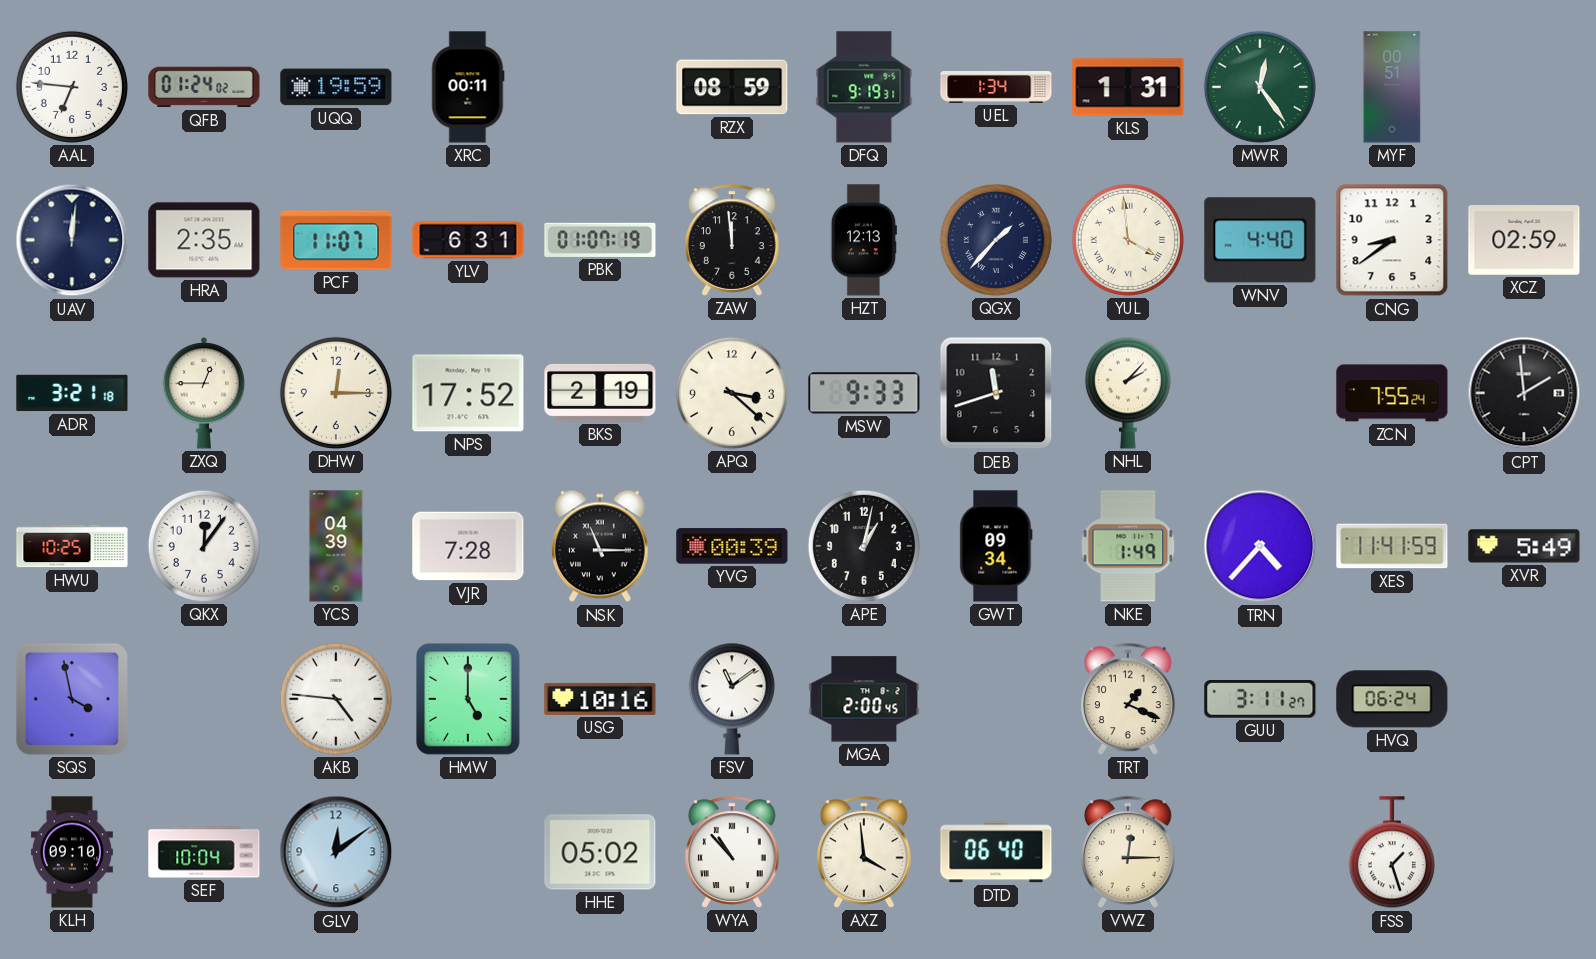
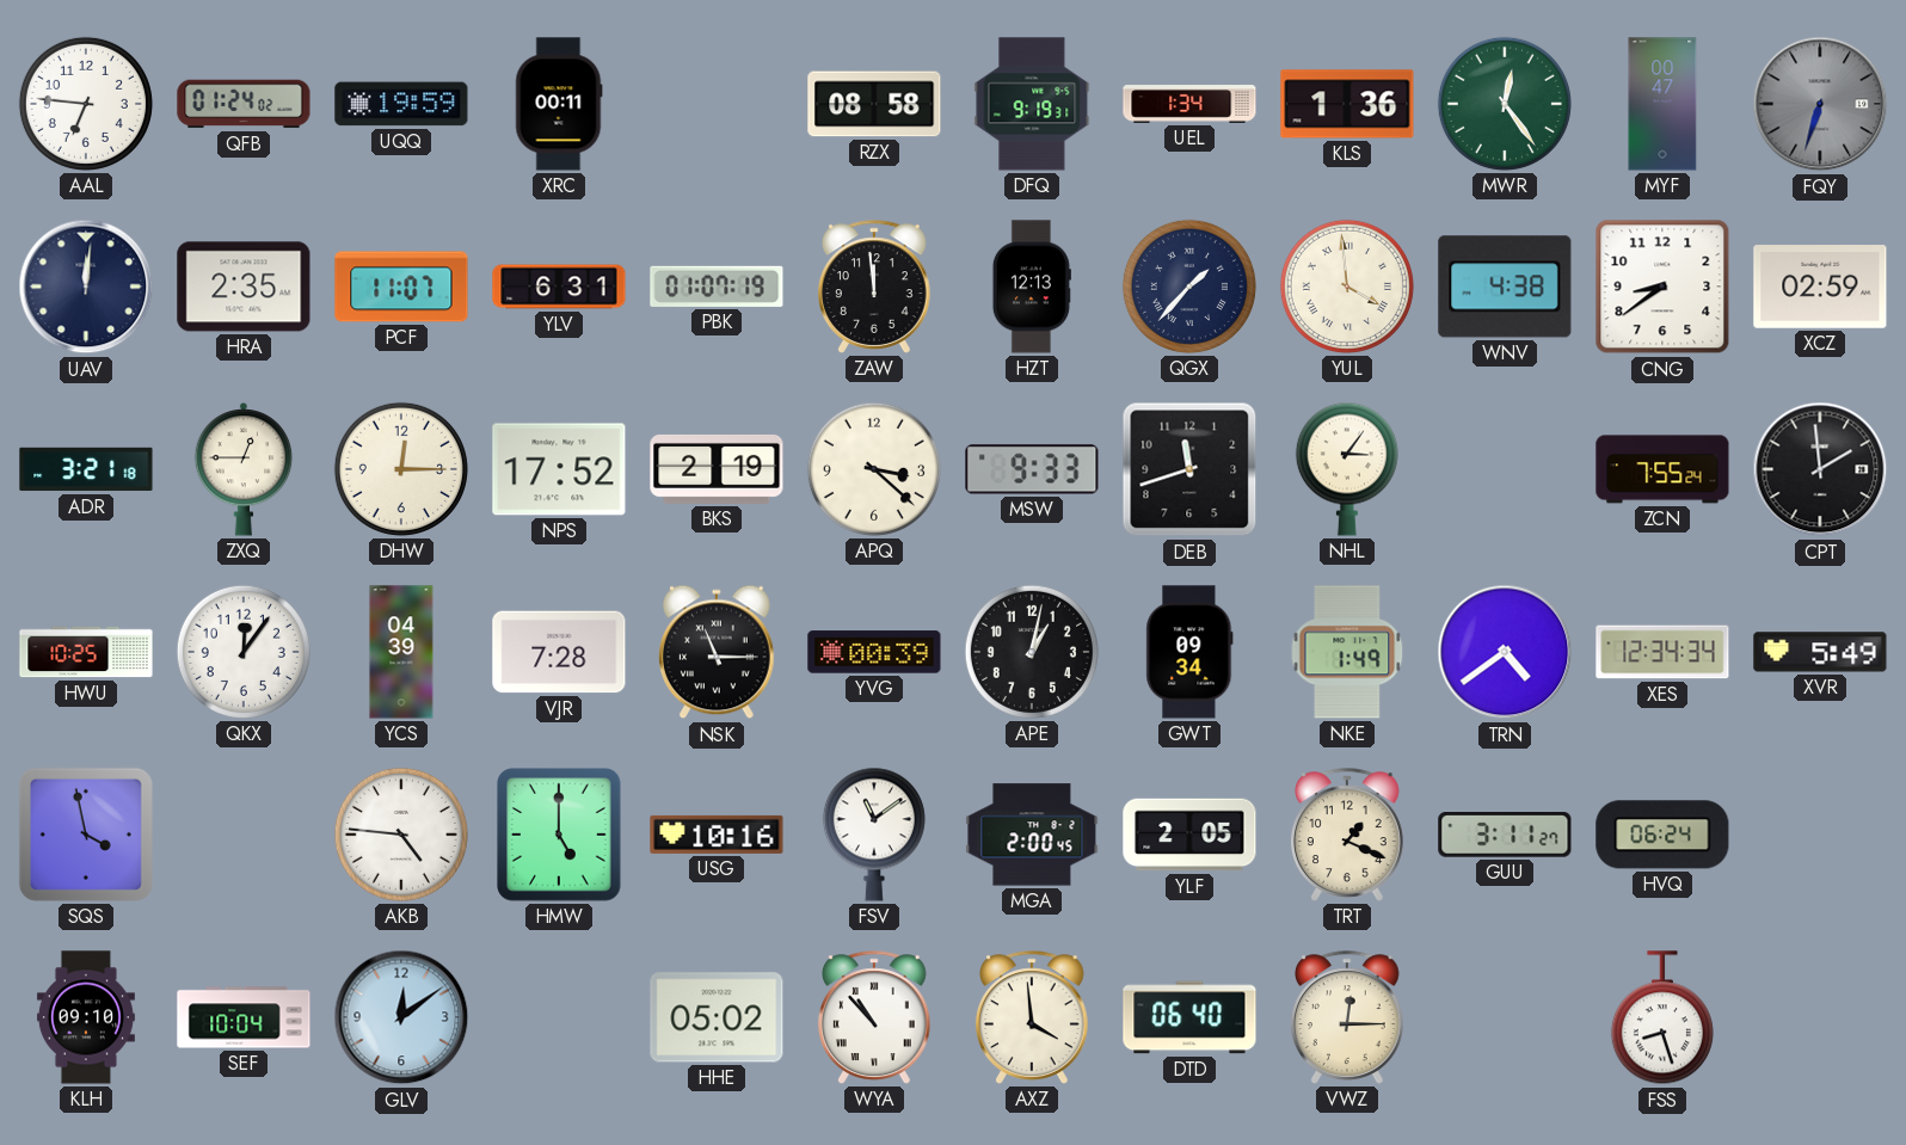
RZX: 08:59 -> 08:58
KLS: 1:31 -> 1:36
MYF: 00:51 -> 00:47
FQY: none -> 6:33
WNV: 4:40 -> 4:38
NHL: 2:07 -> 3:06
TRN: 4:37 -> 4:39
XES: 11:41 -> 12:34
YLF: none -> 2:05
FSS: 1:27 -> 8:27
